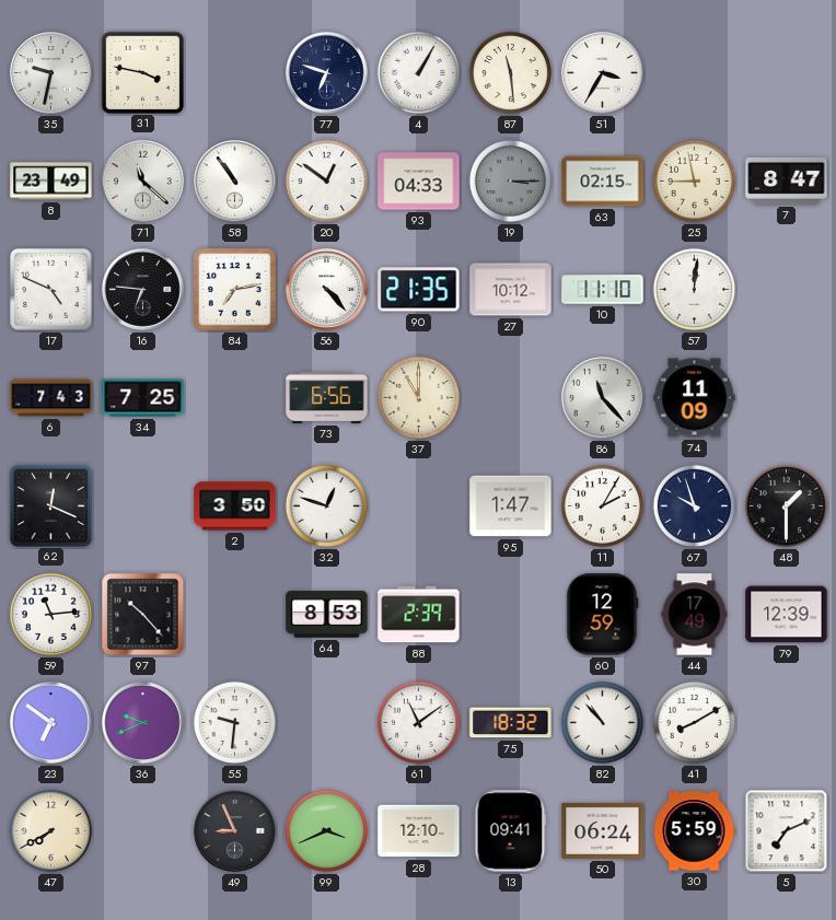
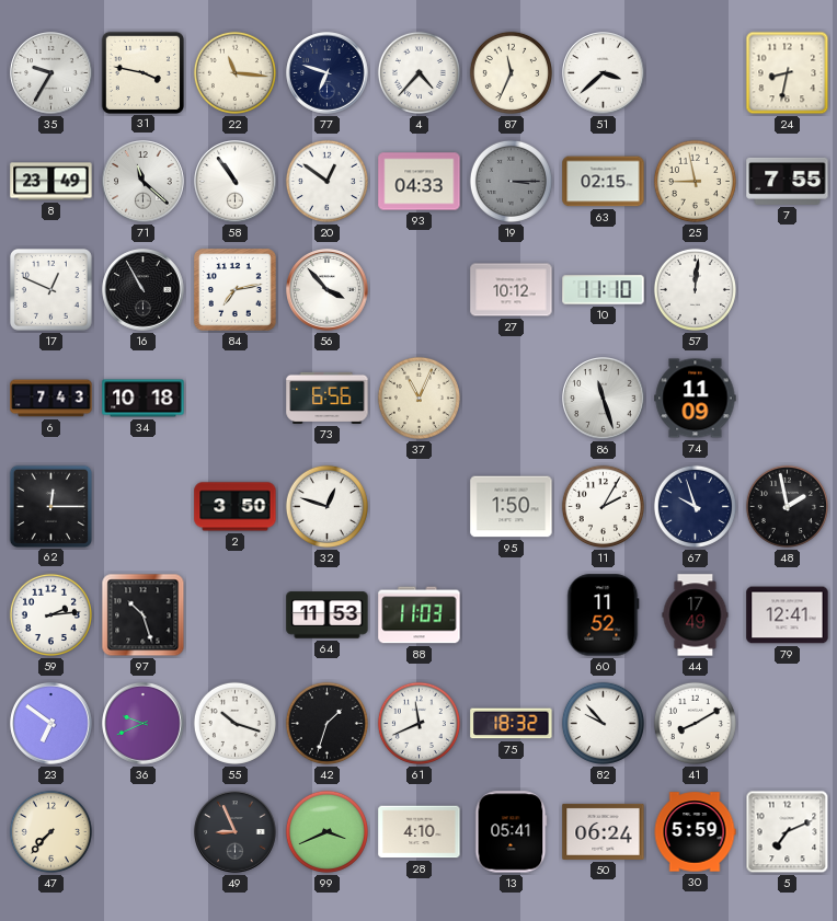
35: 9:32 -> 9:35
22: none -> 11:16
4: 1:05 -> 4:37
87: 11:29 -> 11:34
51: 3:35 -> 3:38
24: none -> 8:32
7: 8:47 -> 7:55
17: 4:49 -> 12:49
16: 6:46 -> 10:55
56: 4:23 -> 3:53
90: 21:35 -> none
34: 7:25 -> 10:18
37: 11:00 -> 11:04
86: 11:23 -> 11:27
62: 12:19 -> 12:15
95: 1:47 -> 1:50
48: 1:30 -> 1:58
59: 11:14 -> 2:14
97: 10:23 -> 10:27
64: 8:53 -> 11:53
88: 2:39 -> 11:03
60: 12:59 -> 11:52
79: 12:39 -> 12:41
55: 9:31 -> 10:18
42: none -> 1:33
61: 11:09 -> 11:41
82: 10:53 -> 9:53
47: 7:40 -> 7:37
28: 12:10 -> 4:10
13: 09:41 -> 05:41
